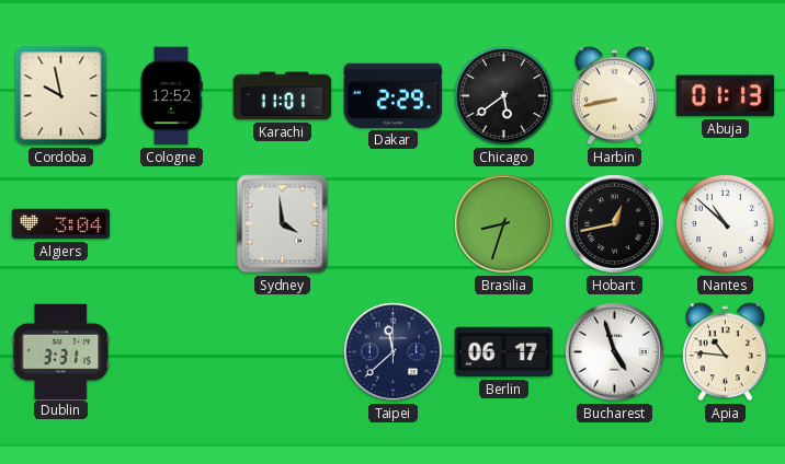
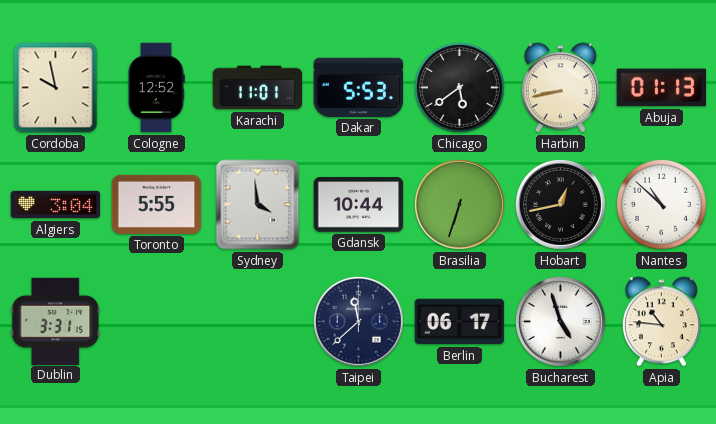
Dakar: 2:29 -> 5:53
Toronto: none -> 5:55
Gdansk: none -> 10:44
Brasilia: 8:33 -> 6:33
